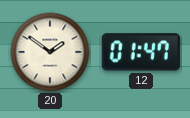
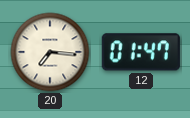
20: 1:51 -> 7:16
